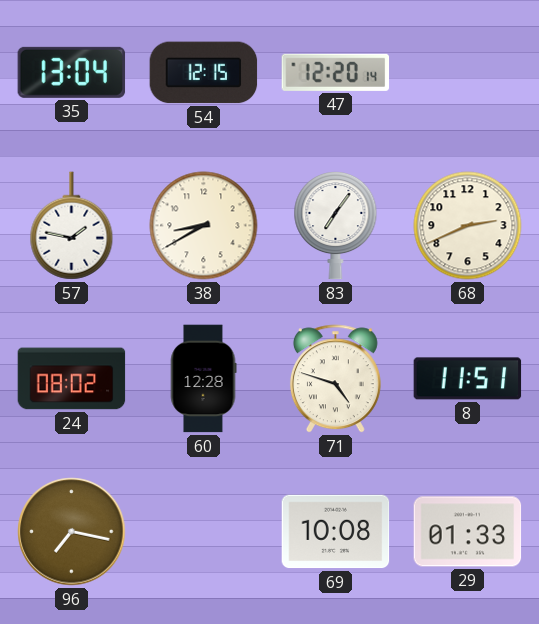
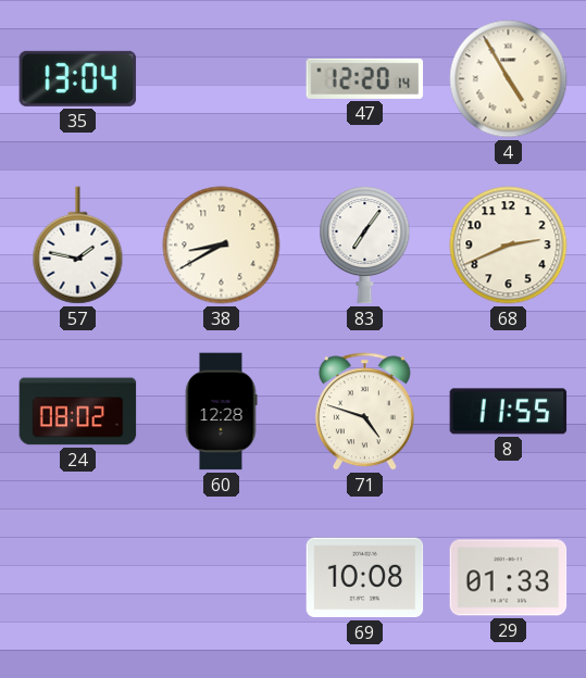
54: 12:15 -> none
4: none -> 4:55
8: 11:51 -> 11:55
96: 7:17 -> none
